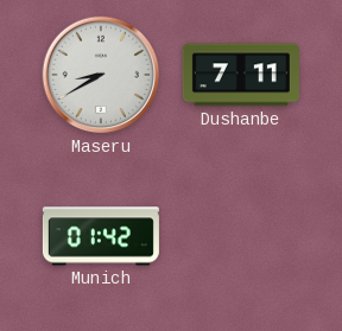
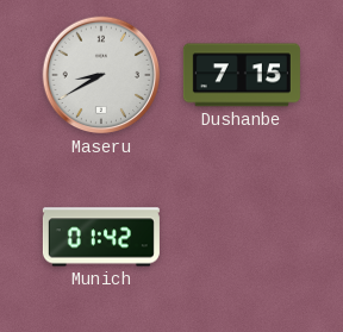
Dushanbe: 7:11 -> 7:15
